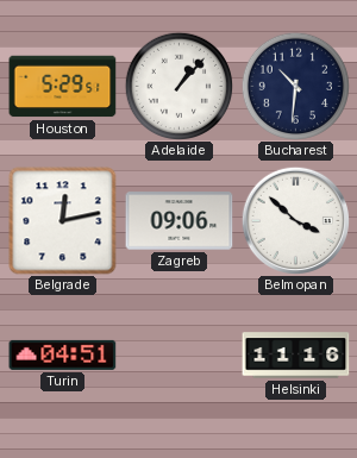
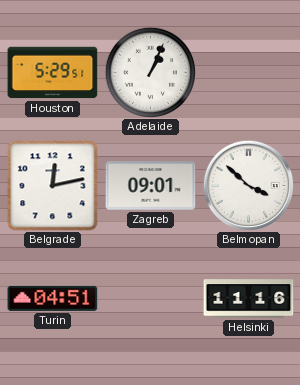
Adelaide: 1:07 -> 1:04
Bucharest: 10:31 -> none
Zagreb: 09:06 -> 09:01
